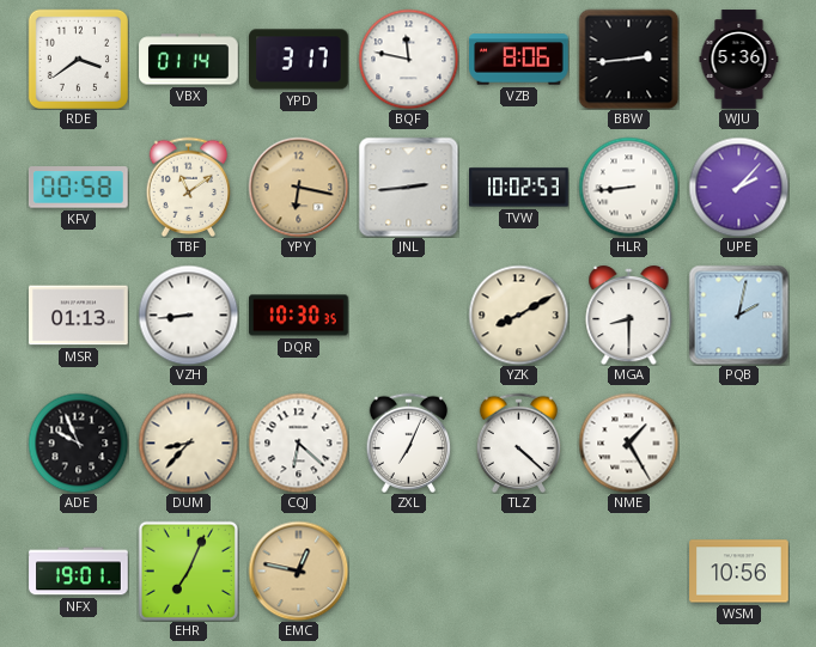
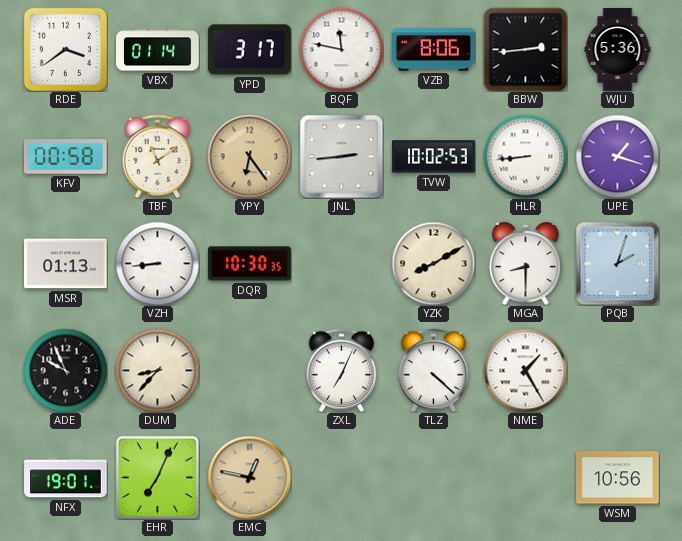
YPY: 6:17 -> 6:24
UPE: 2:07 -> 1:18
PQB: 2:02 -> 2:03
CQJ: 6:22 -> none
